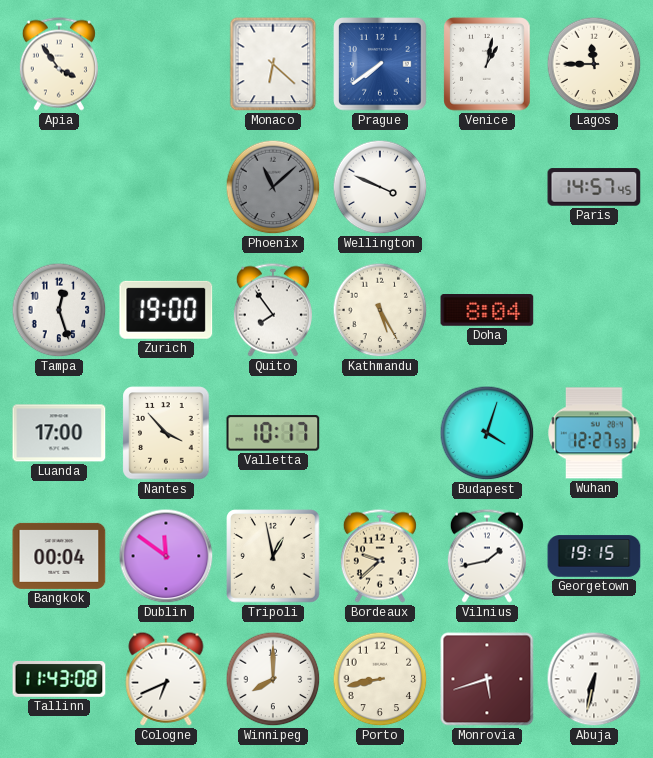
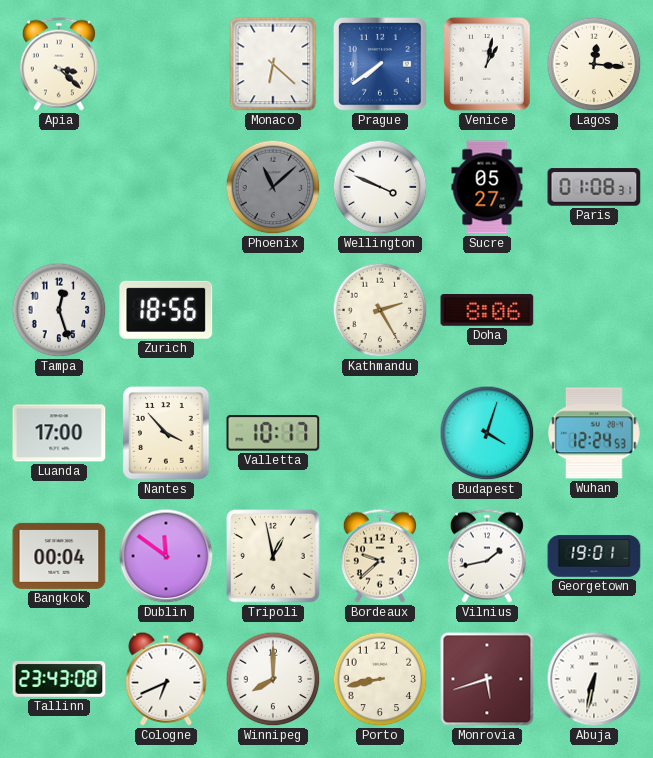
Apia: 3:54 -> 3:22
Lagos: 11:45 -> 12:16
Sucre: none -> 05:27
Paris: 14:57 -> 01:08
Zurich: 19:00 -> 18:56
Quito: 7:54 -> none
Kathmandu: 5:25 -> 2:25
Doha: 8:04 -> 8:06
Wuhan: 12:27 -> 12:24
Georgetown: 19:15 -> 19:01
Tallinn: 11:43 -> 23:43
